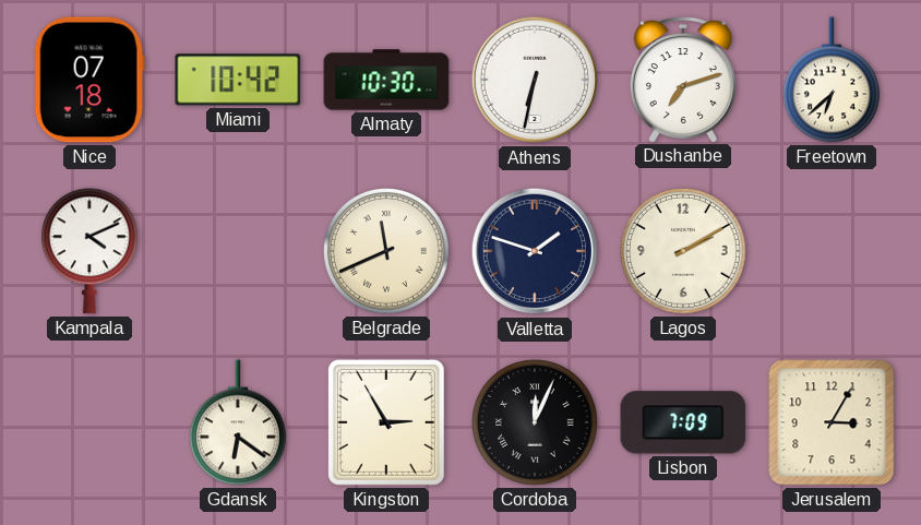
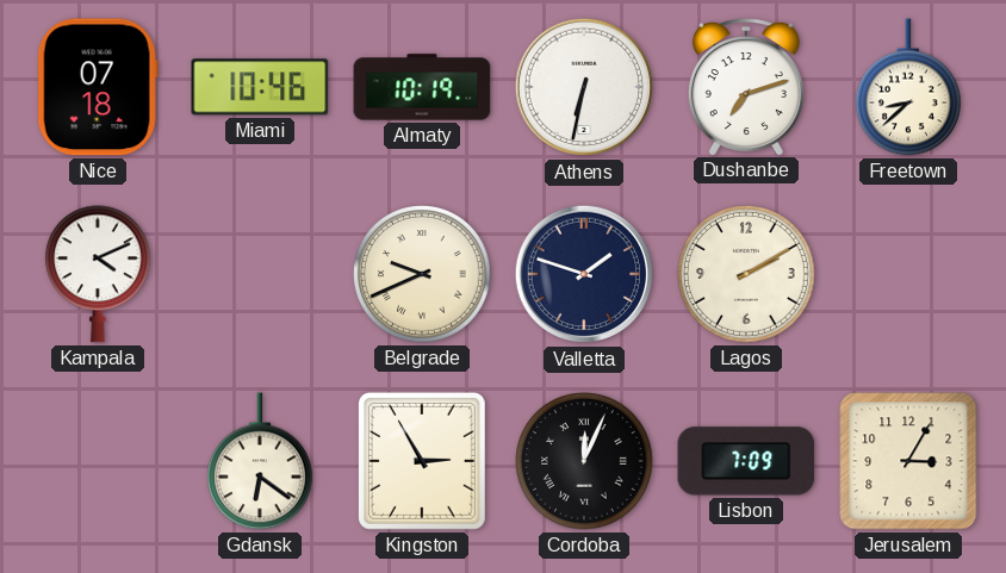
Miami: 10:42 -> 10:46
Almaty: 10:30 -> 10:19
Freetown: 6:38 -> 8:38
Belgrade: 11:41 -> 9:41
